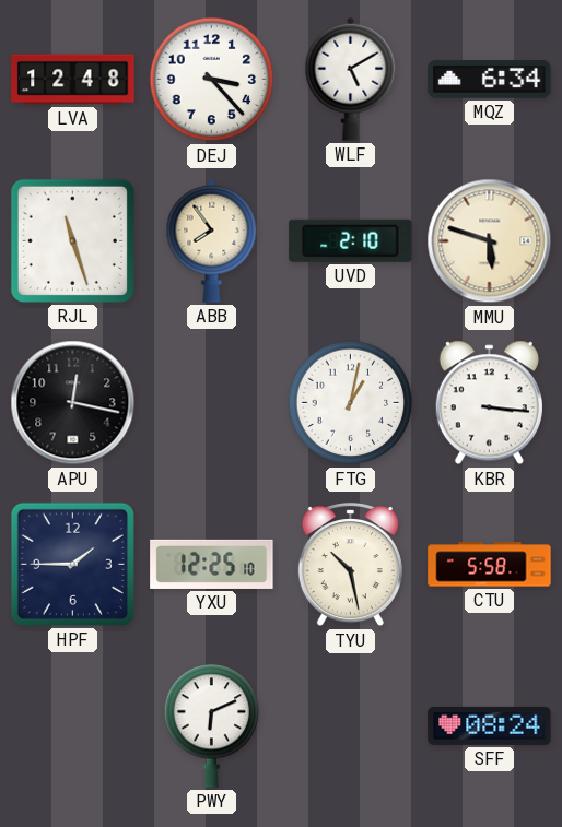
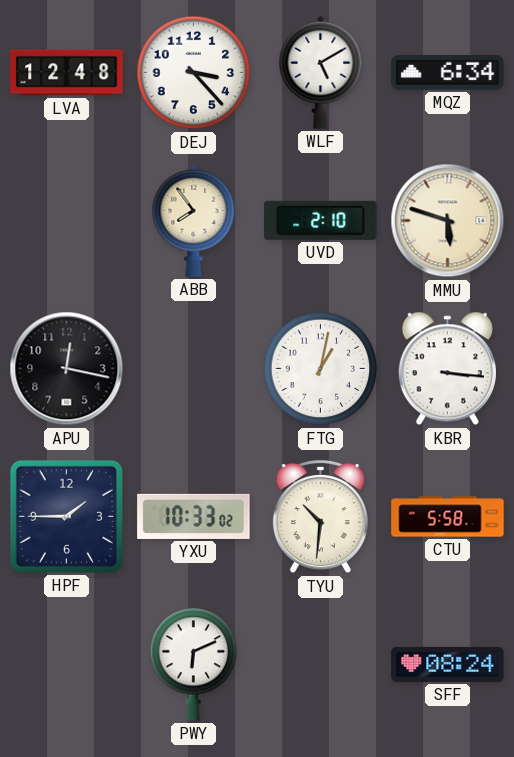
RJL: 11:27 -> none
YXU: 12:25 -> 10:33
TYU: 10:28 -> 10:31
